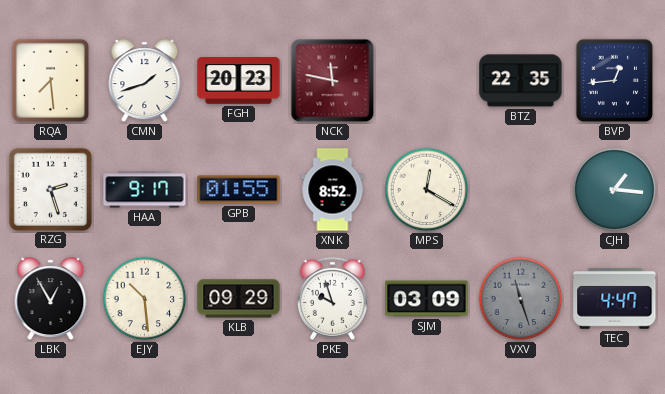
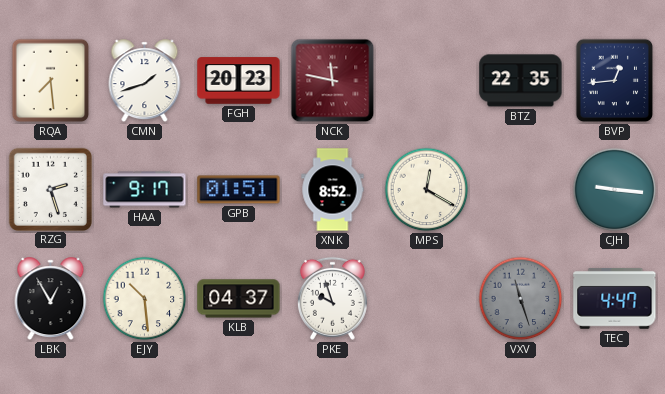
GPB: 01:55 -> 01:51
CJH: 1:16 -> 9:16
KLB: 09:29 -> 04:37
SJM: 03:09 -> none
